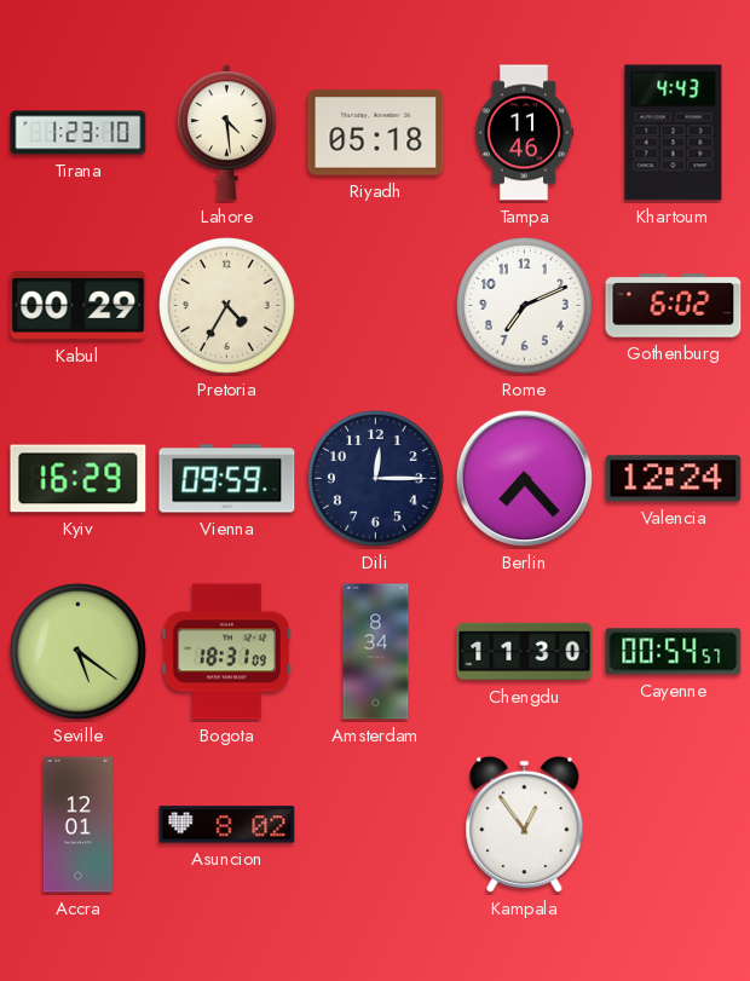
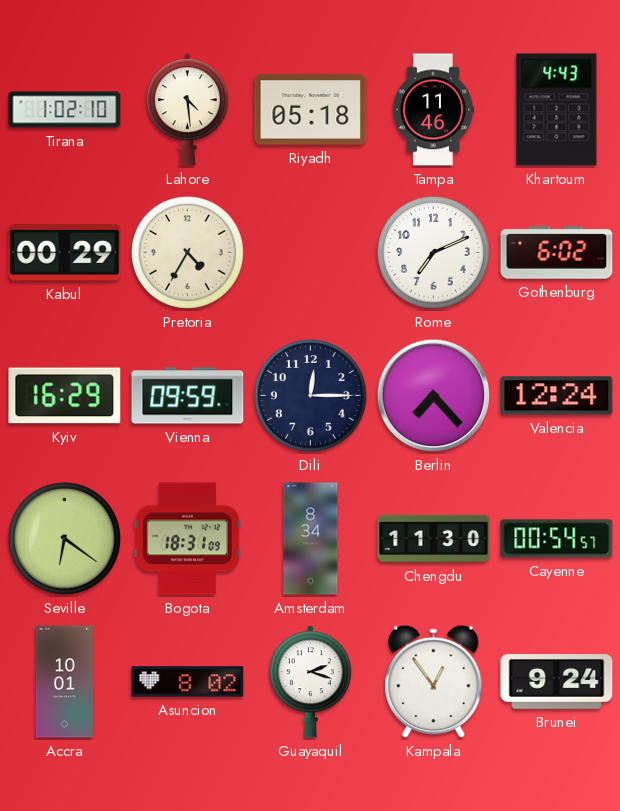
Tirana: 1:23 -> 1:02
Seville: 5:21 -> 6:21
Accra: 12:01 -> 10:01
Guayaquil: none -> 2:18
Brunei: none -> 9:24
